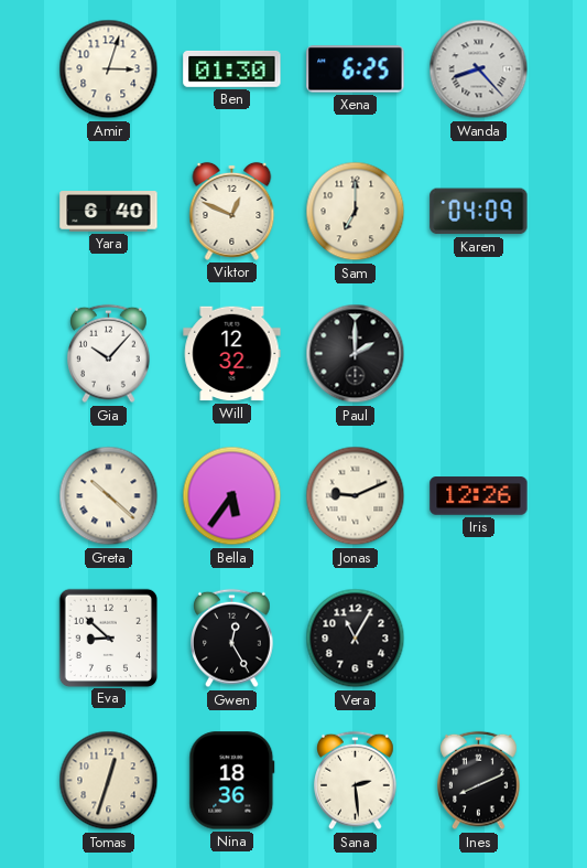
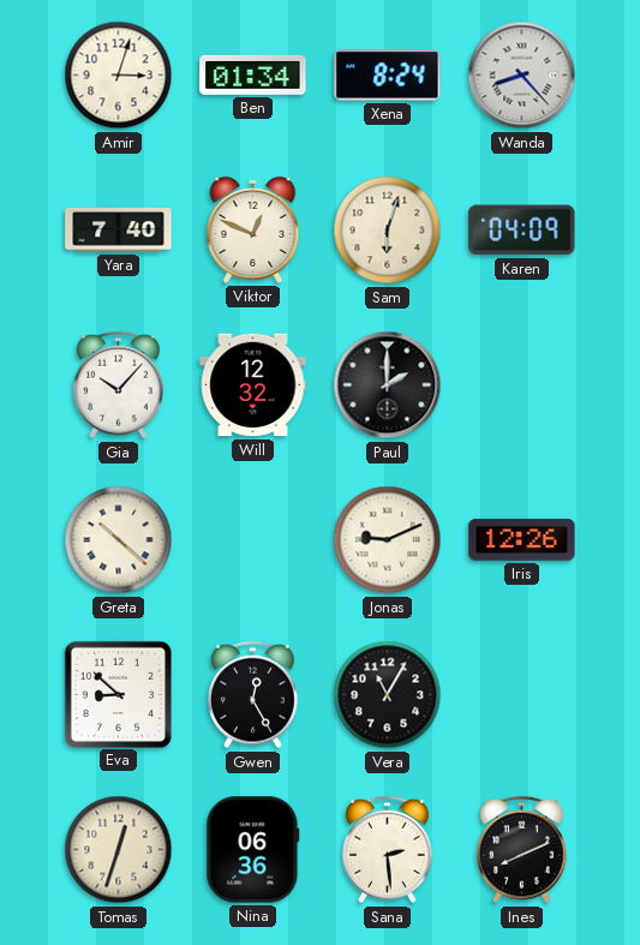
Ben: 01:30 -> 01:34
Xena: 6:25 -> 8:24
Yara: 6:40 -> 7:40
Sam: 7:00 -> 6:03
Bella: 5:36 -> none
Nina: 18:36 -> 06:36
